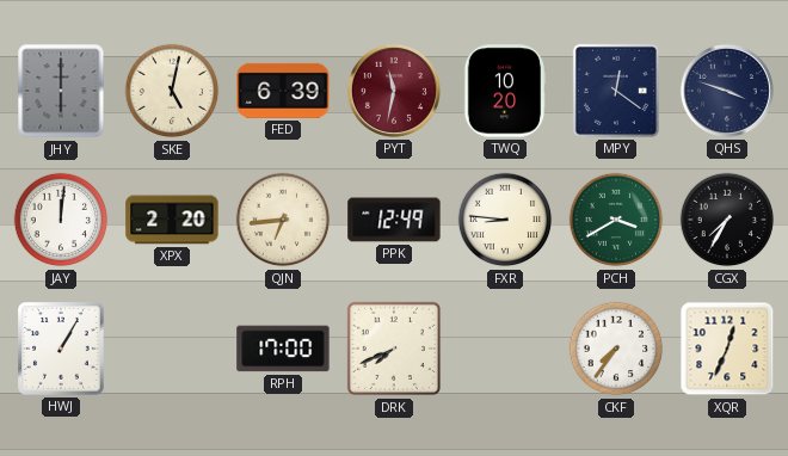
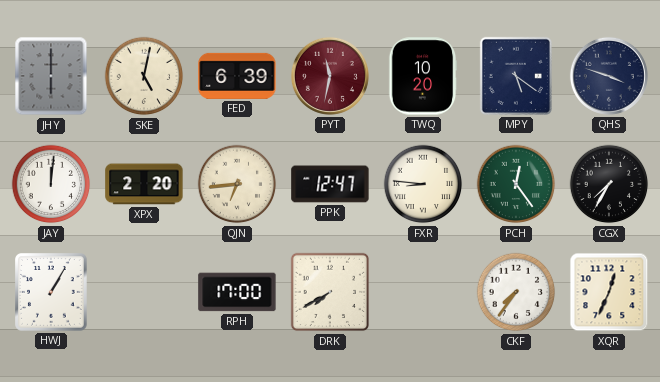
MPY: 12:21 -> 5:21
PPK: 12:49 -> 12:47
PCH: 3:40 -> 12:24
DRK: 7:41 -> 7:40
